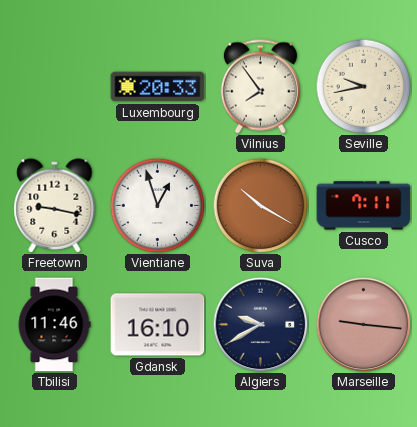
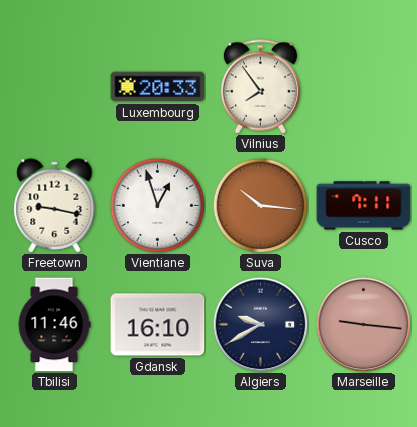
Seville: 9:43 -> none
Suva: 10:20 -> 10:16
